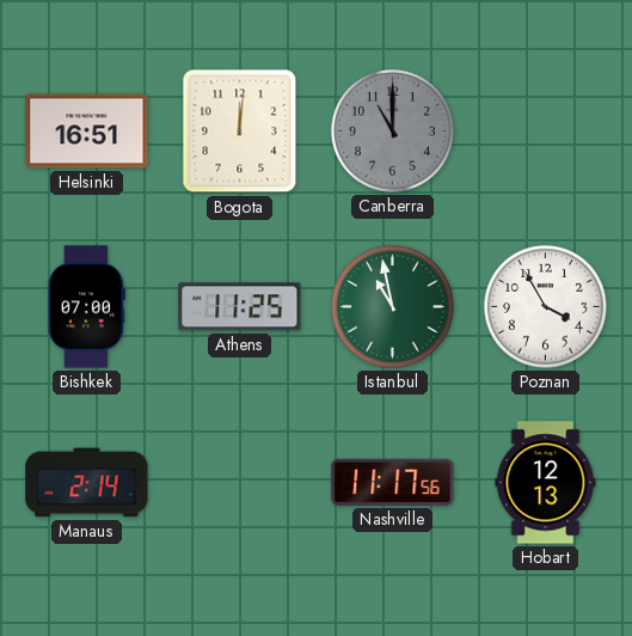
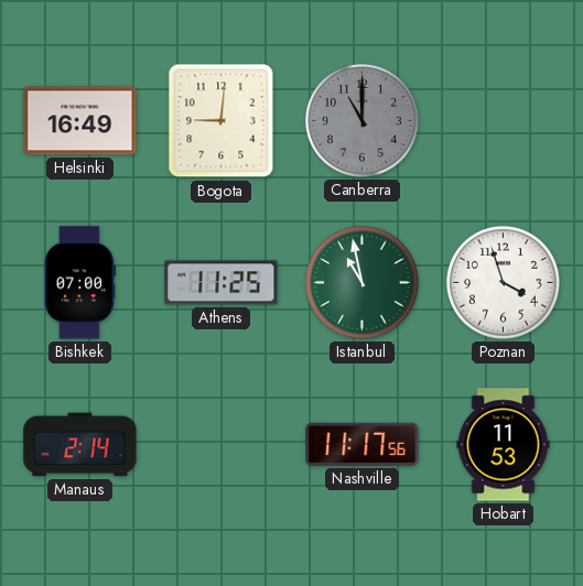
Helsinki: 16:51 -> 16:49
Bogota: 12:01 -> 9:01
Poznan: 3:55 -> 3:57
Hobart: 12:13 -> 11:53
